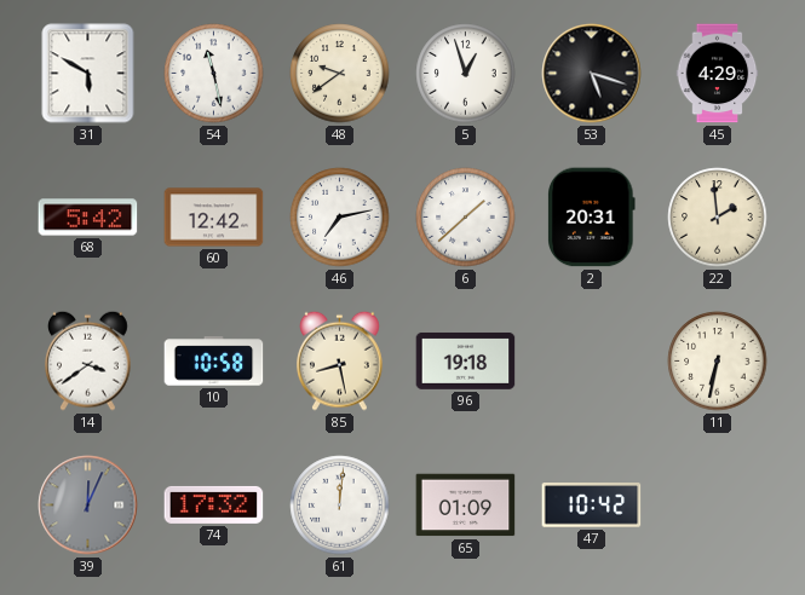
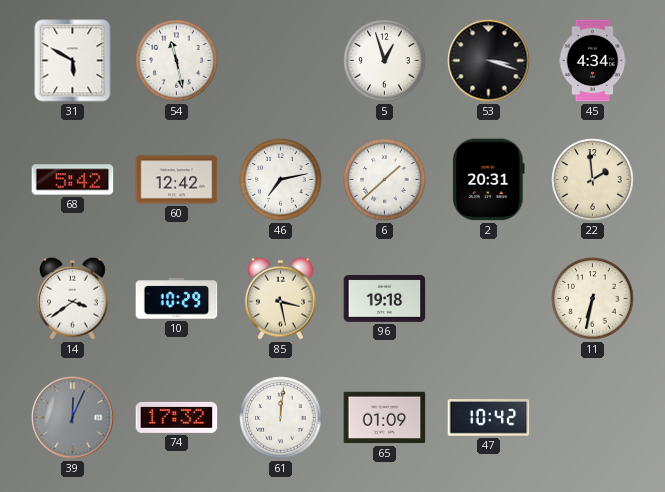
48: 9:39 -> none
53: 5:18 -> 3:18
45: 4:29 -> 4:34
10: 10:58 -> 10:29
85: 8:28 -> 3:28
